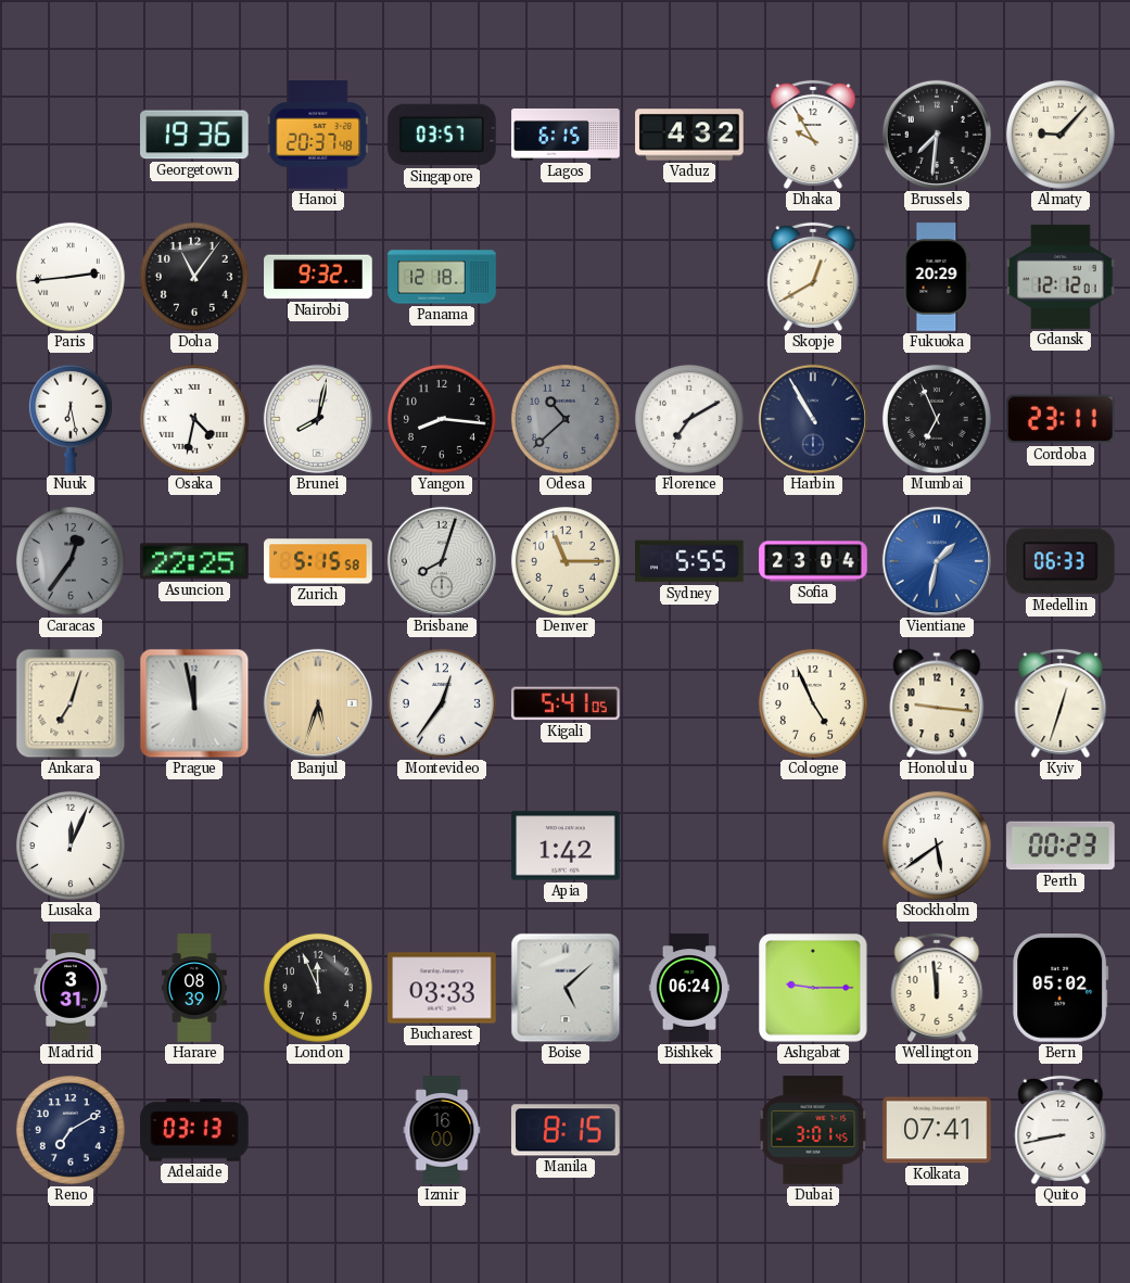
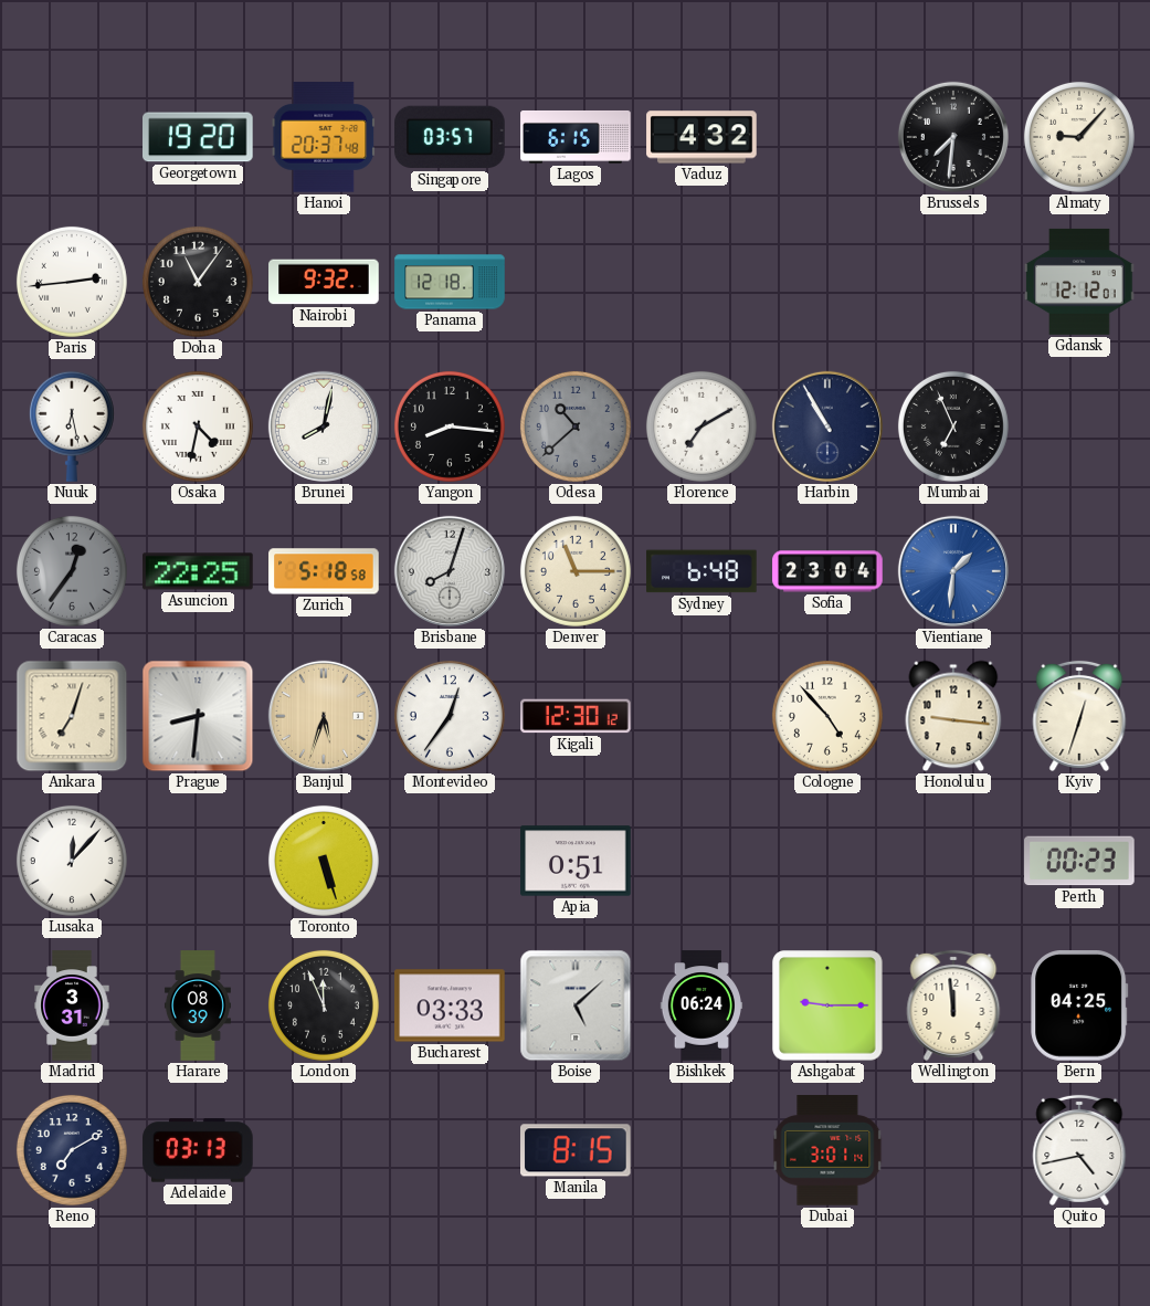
Georgetown: 19:36 -> 19:20
Dhaka: 9:55 -> none
Skopje: 12:40 -> none
Fukuoka: 20:29 -> none
Cordoba: 23:11 -> none
Zurich: 5:15 -> 5:18
Sydney: 5:55 -> 6:48
Vientiane: 1:32 -> 1:31
Medellin: 06:33 -> none
Prague: 11:58 -> 8:31
Kigali: 5:41 -> 12:30
Cologne: 4:56 -> 4:53
Lusaka: 12:04 -> 12:07
Toronto: none -> 5:27
Apia: 1:42 -> 0:51
Stockholm: 5:39 -> none
Bern: 05:02 -> 04:25
Izmir: 16:00 -> none
Dubai: 3:01:45 -> 3:01:14
Kolkata: 07:41 -> none
Quito: 8:43 -> 4:43
